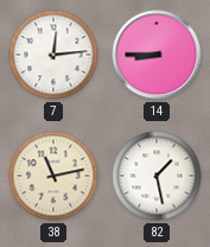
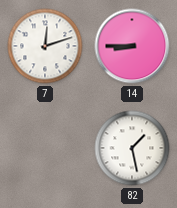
7: 12:14 -> 12:12
38: 11:13 -> none
